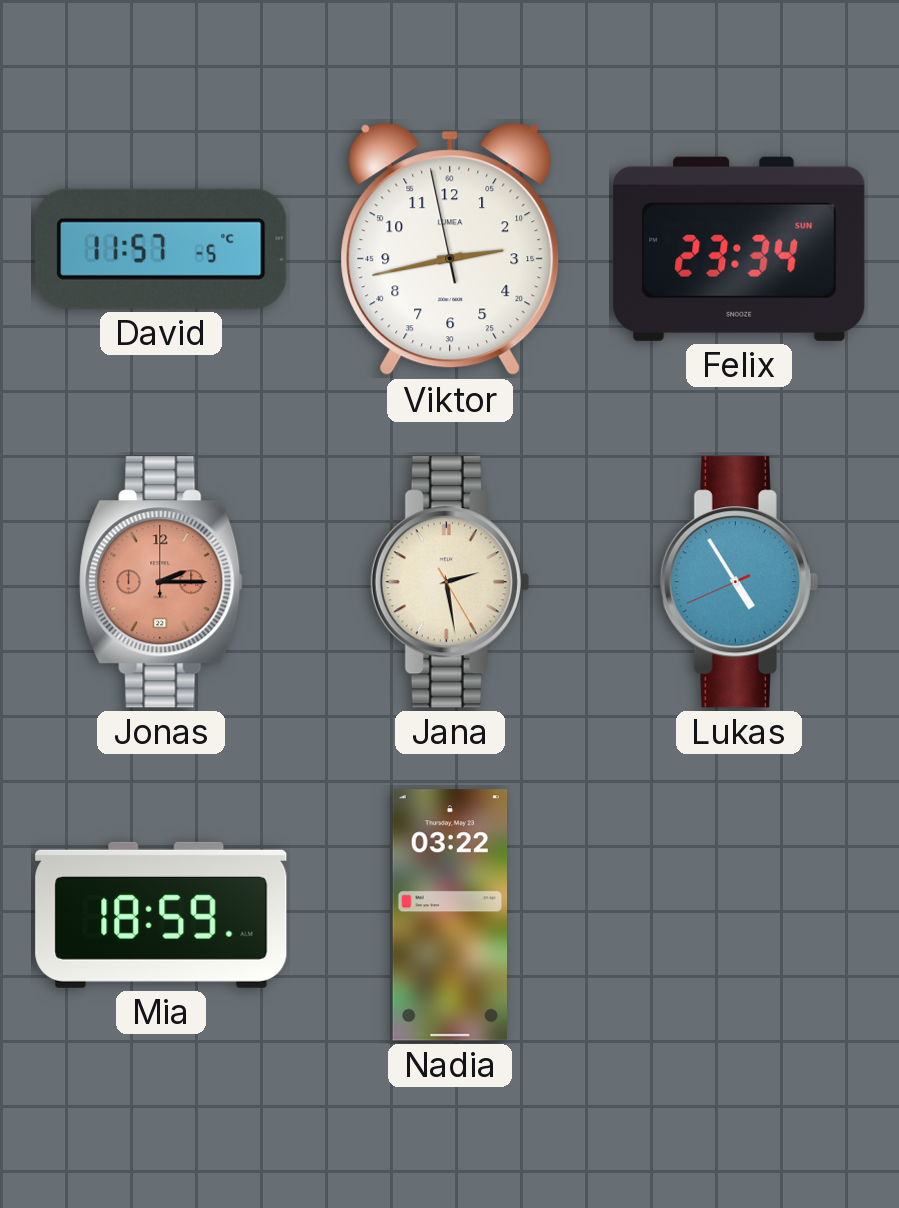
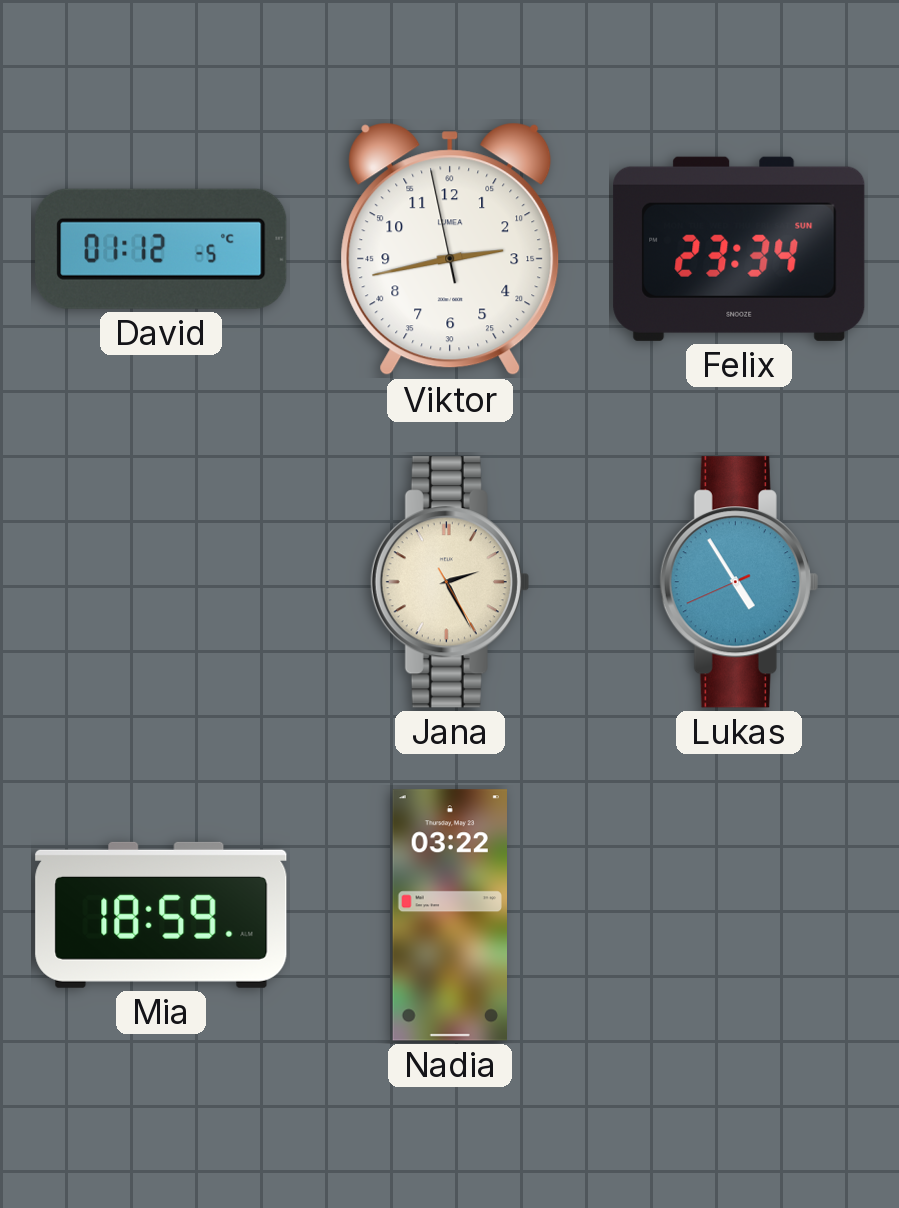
David: 11:57 -> 01:12
Jonas: 2:15 -> none
Jana: 2:28 -> 2:25
